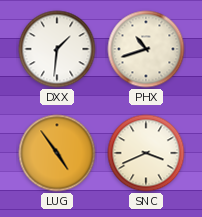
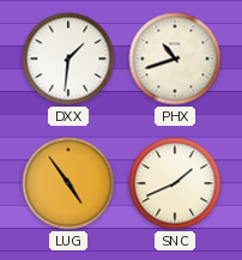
SNC: 3:41 -> 1:41
